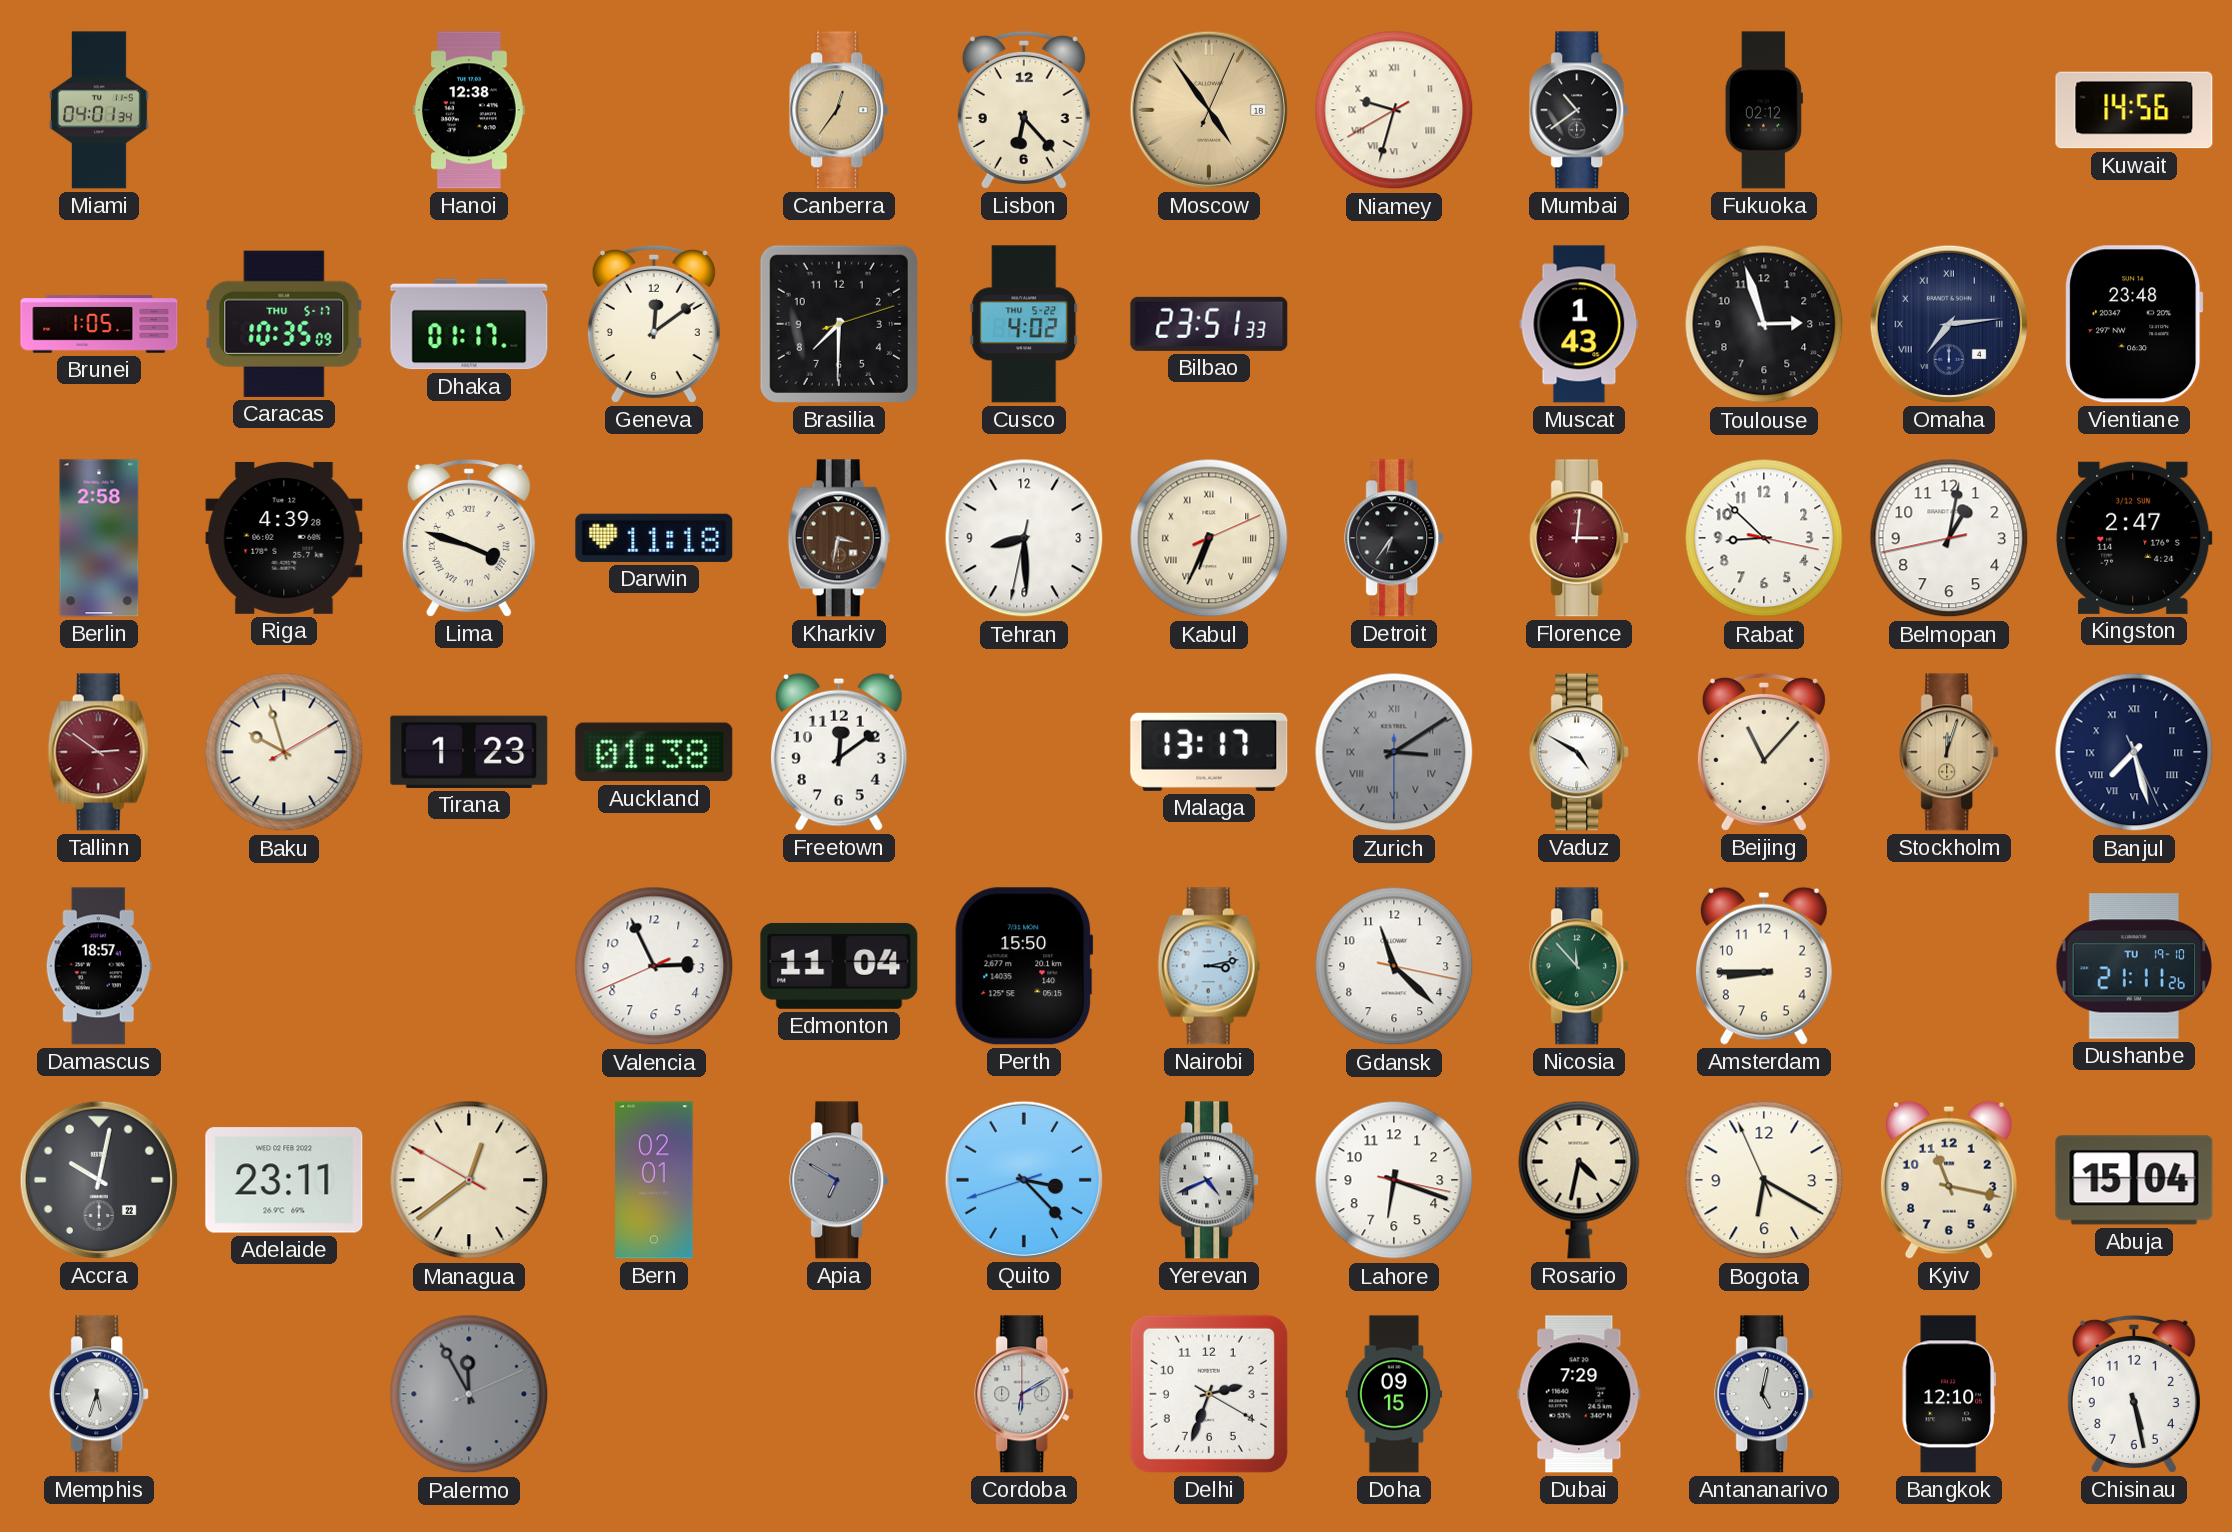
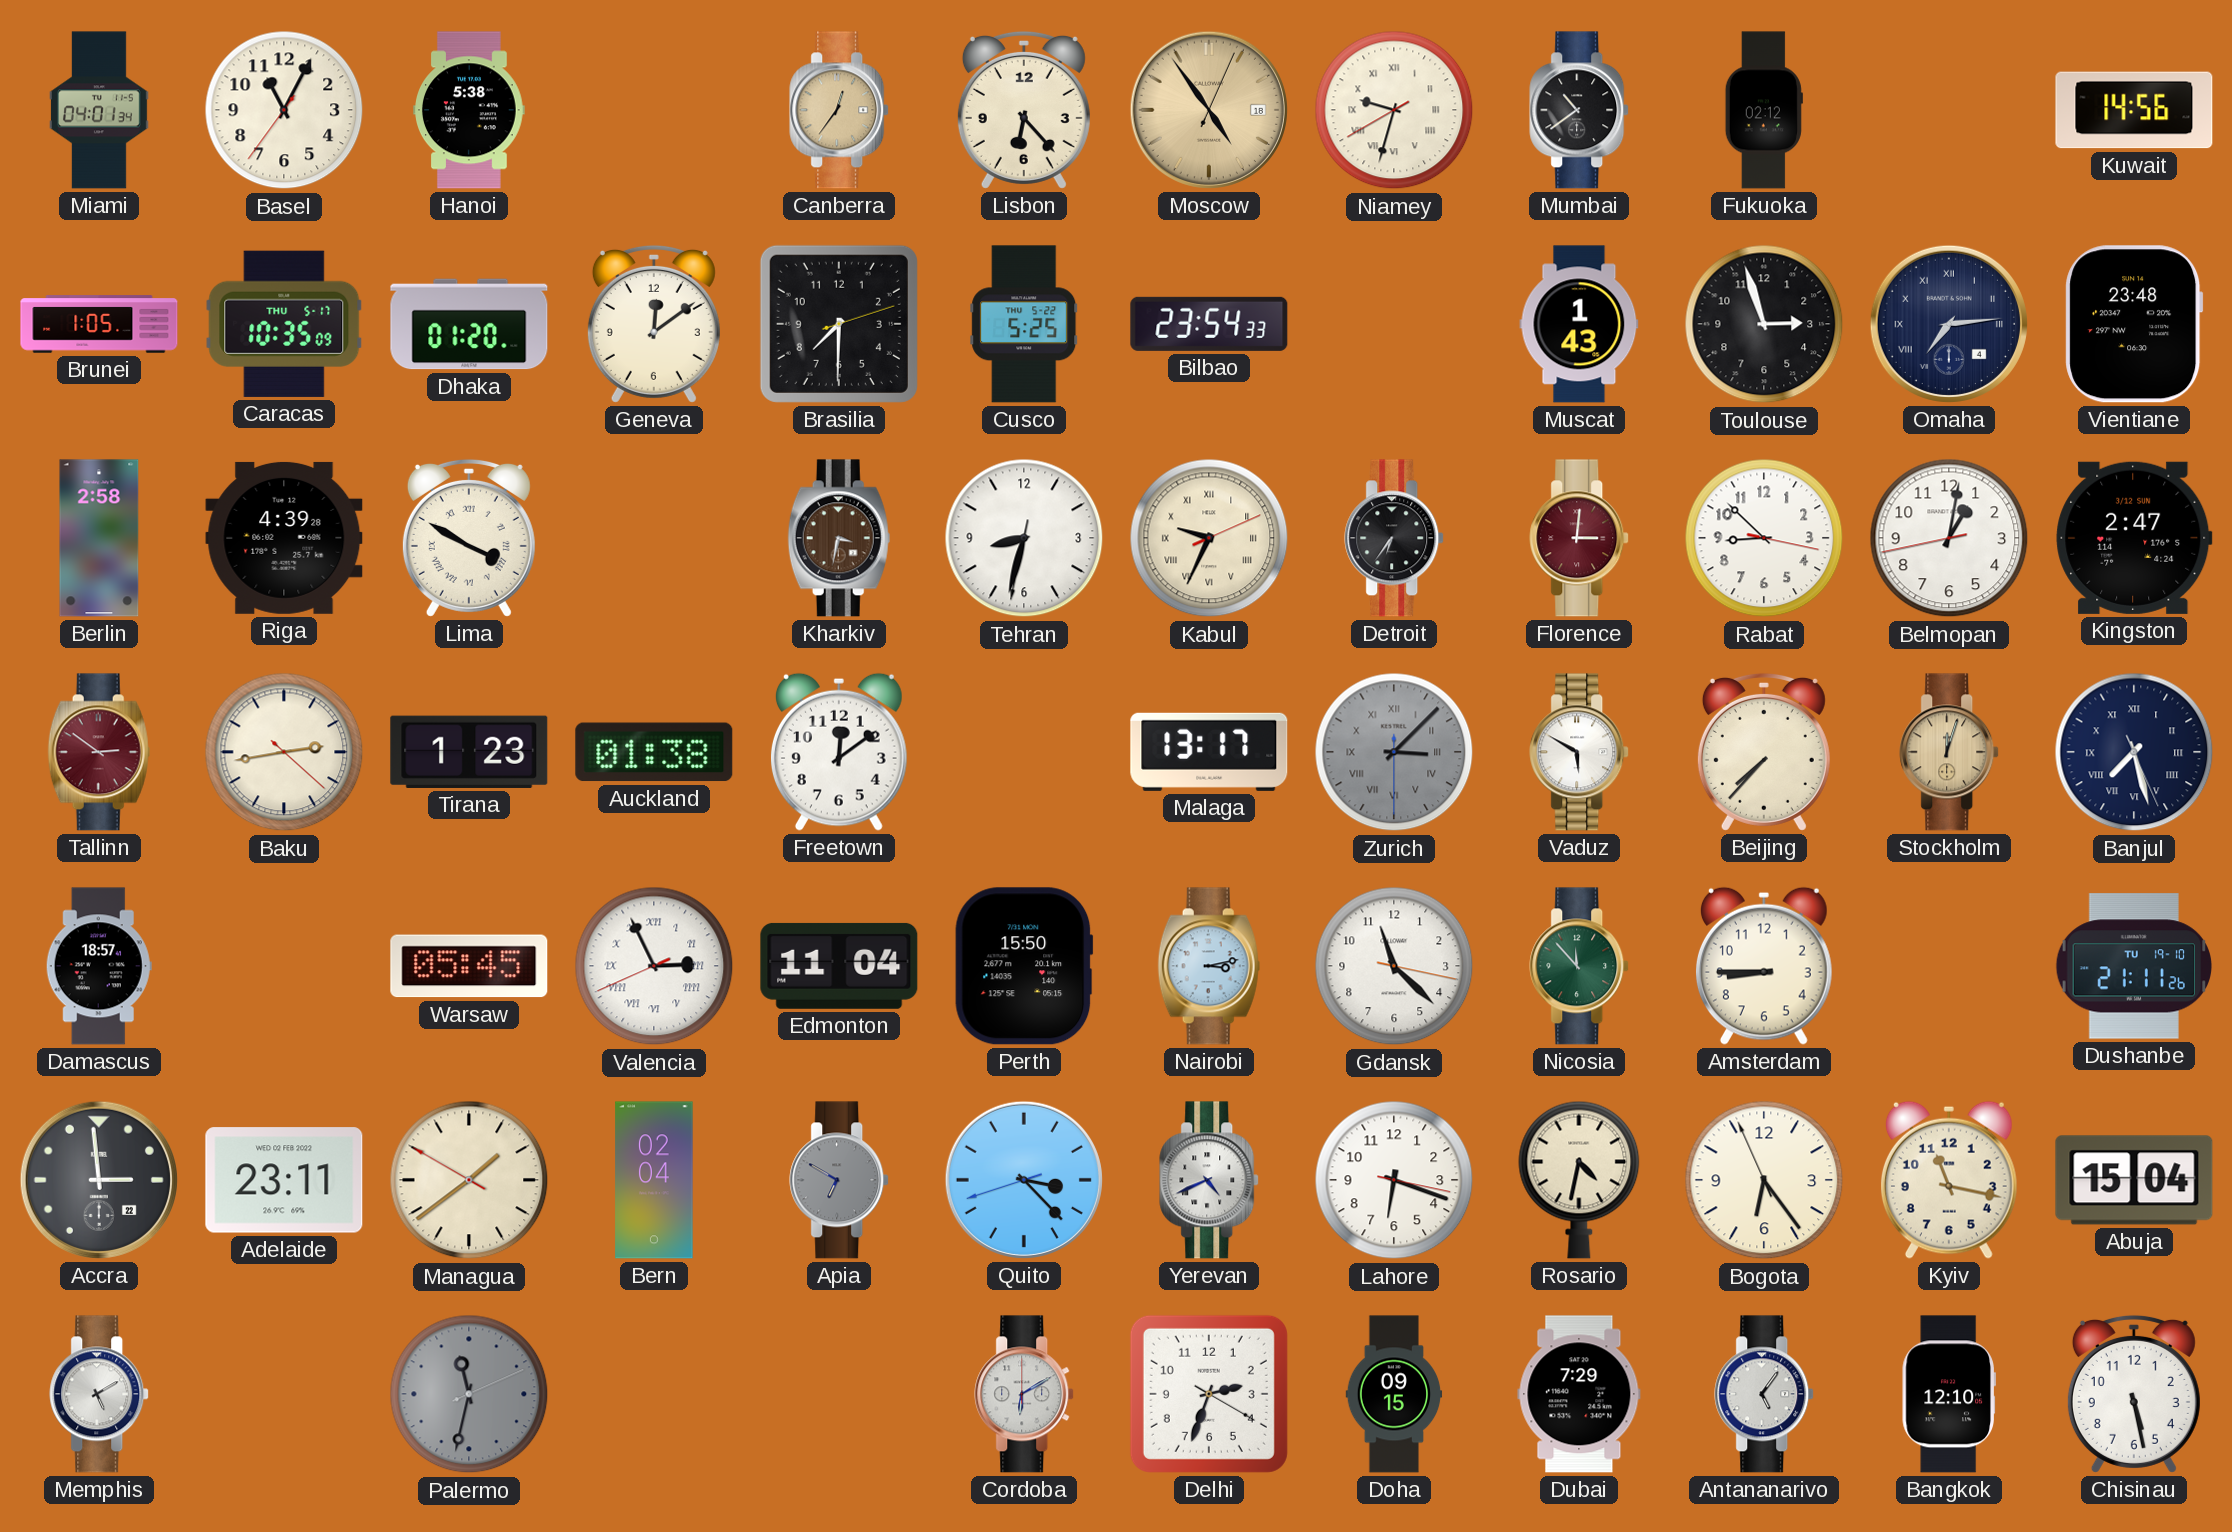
Basel: none -> 11:04
Hanoi: 12:38 -> 5:38
Dhaka: 01:17 -> 01:20
Cusco: 4:02 -> 5:25
Bilbao: 23:51 -> 23:54
Lima: 3:48 -> 3:50
Darwin: 11:18 -> none
Tehran: 8:29 -> 8:32
Kabul: 6:34 -> 9:34
Baku: 9:57 -> 2:43
Zurich: 3:09 -> 3:07
Vaduz: 4:50 -> 5:50
Beijing: 11:07 -> 7:37
Warsaw: none -> 05:45
Valencia numerals: Arabic -> Roman
Accra: 10:02 -> 2:59
Managua: 12:38 -> 1:38
Bern: 02:01 -> 02:04
Bogota: 6:19 -> 6:23
Memphis: 5:33 -> 5:10
Palermo: 11:55 -> 11:32
Antananarivo: 5:02 -> 5:06
